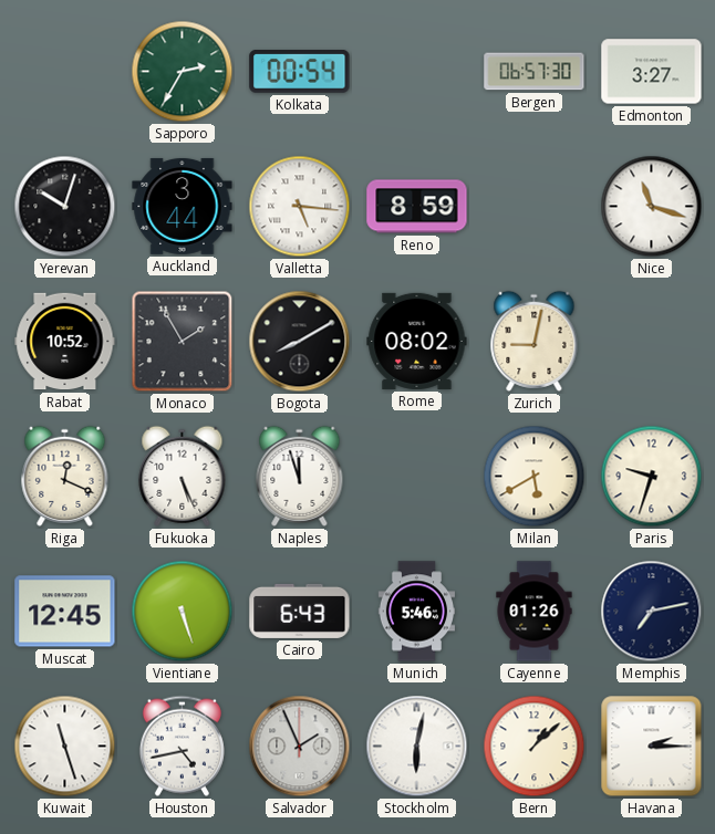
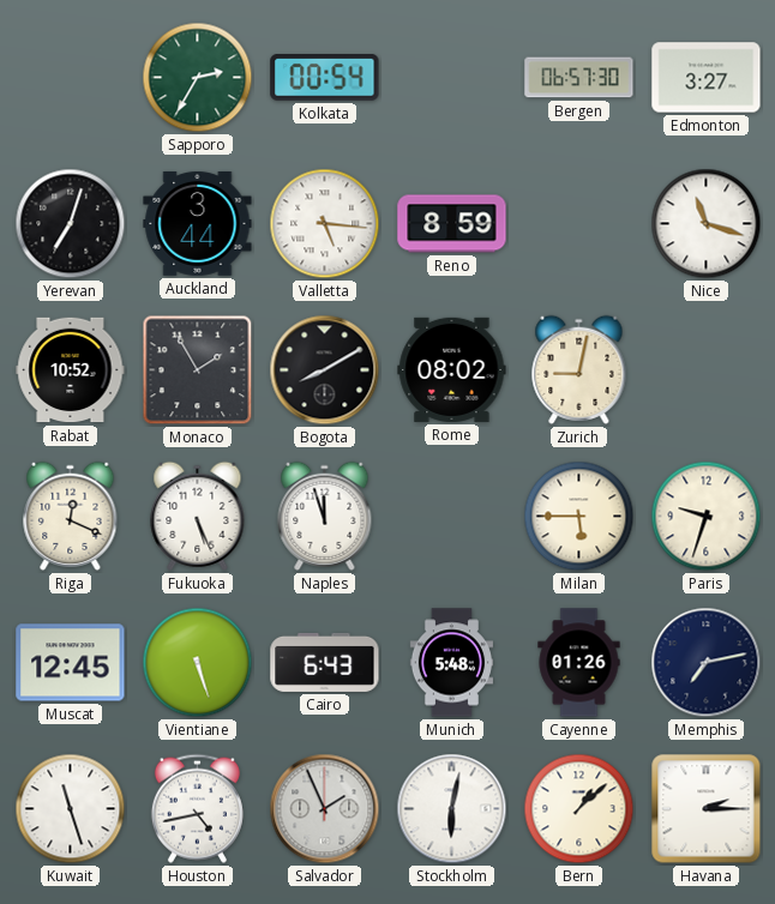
Yerevan: 10:03 -> 7:03
Milan: 5:40 -> 5:45
Munich: 5:46 -> 5:48
